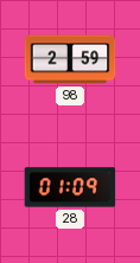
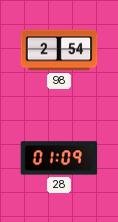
98: 2:59 -> 2:54
